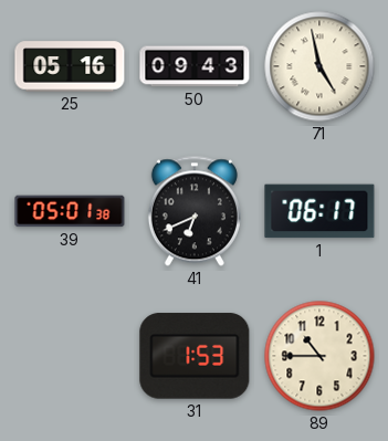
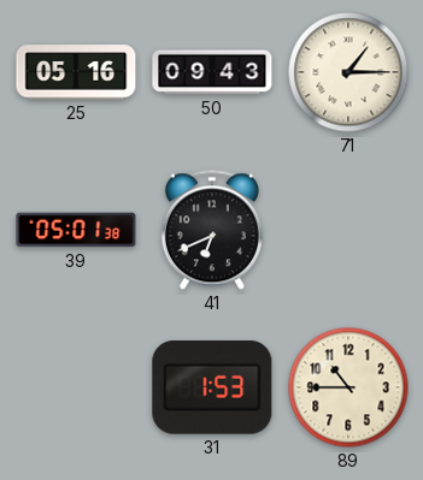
71: 4:58 -> 1:15
1: 06:17 -> none
